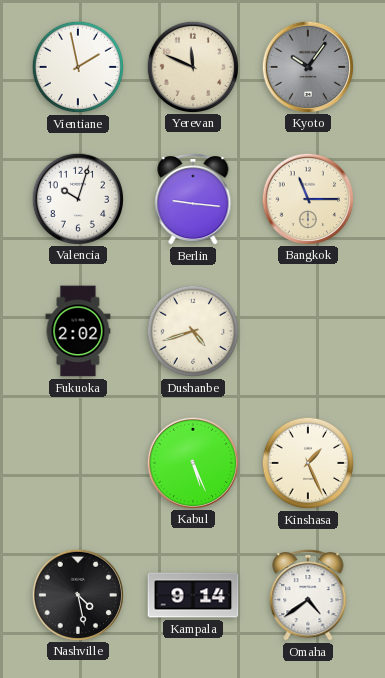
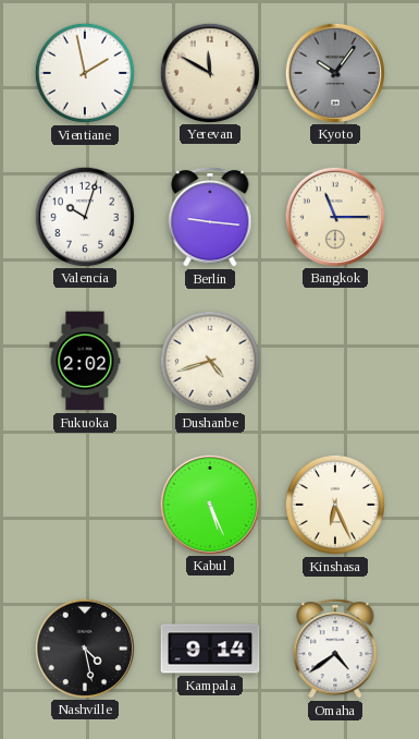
Yerevan: 11:49 -> 11:50
Kinshasa: 1:26 -> 6:26
